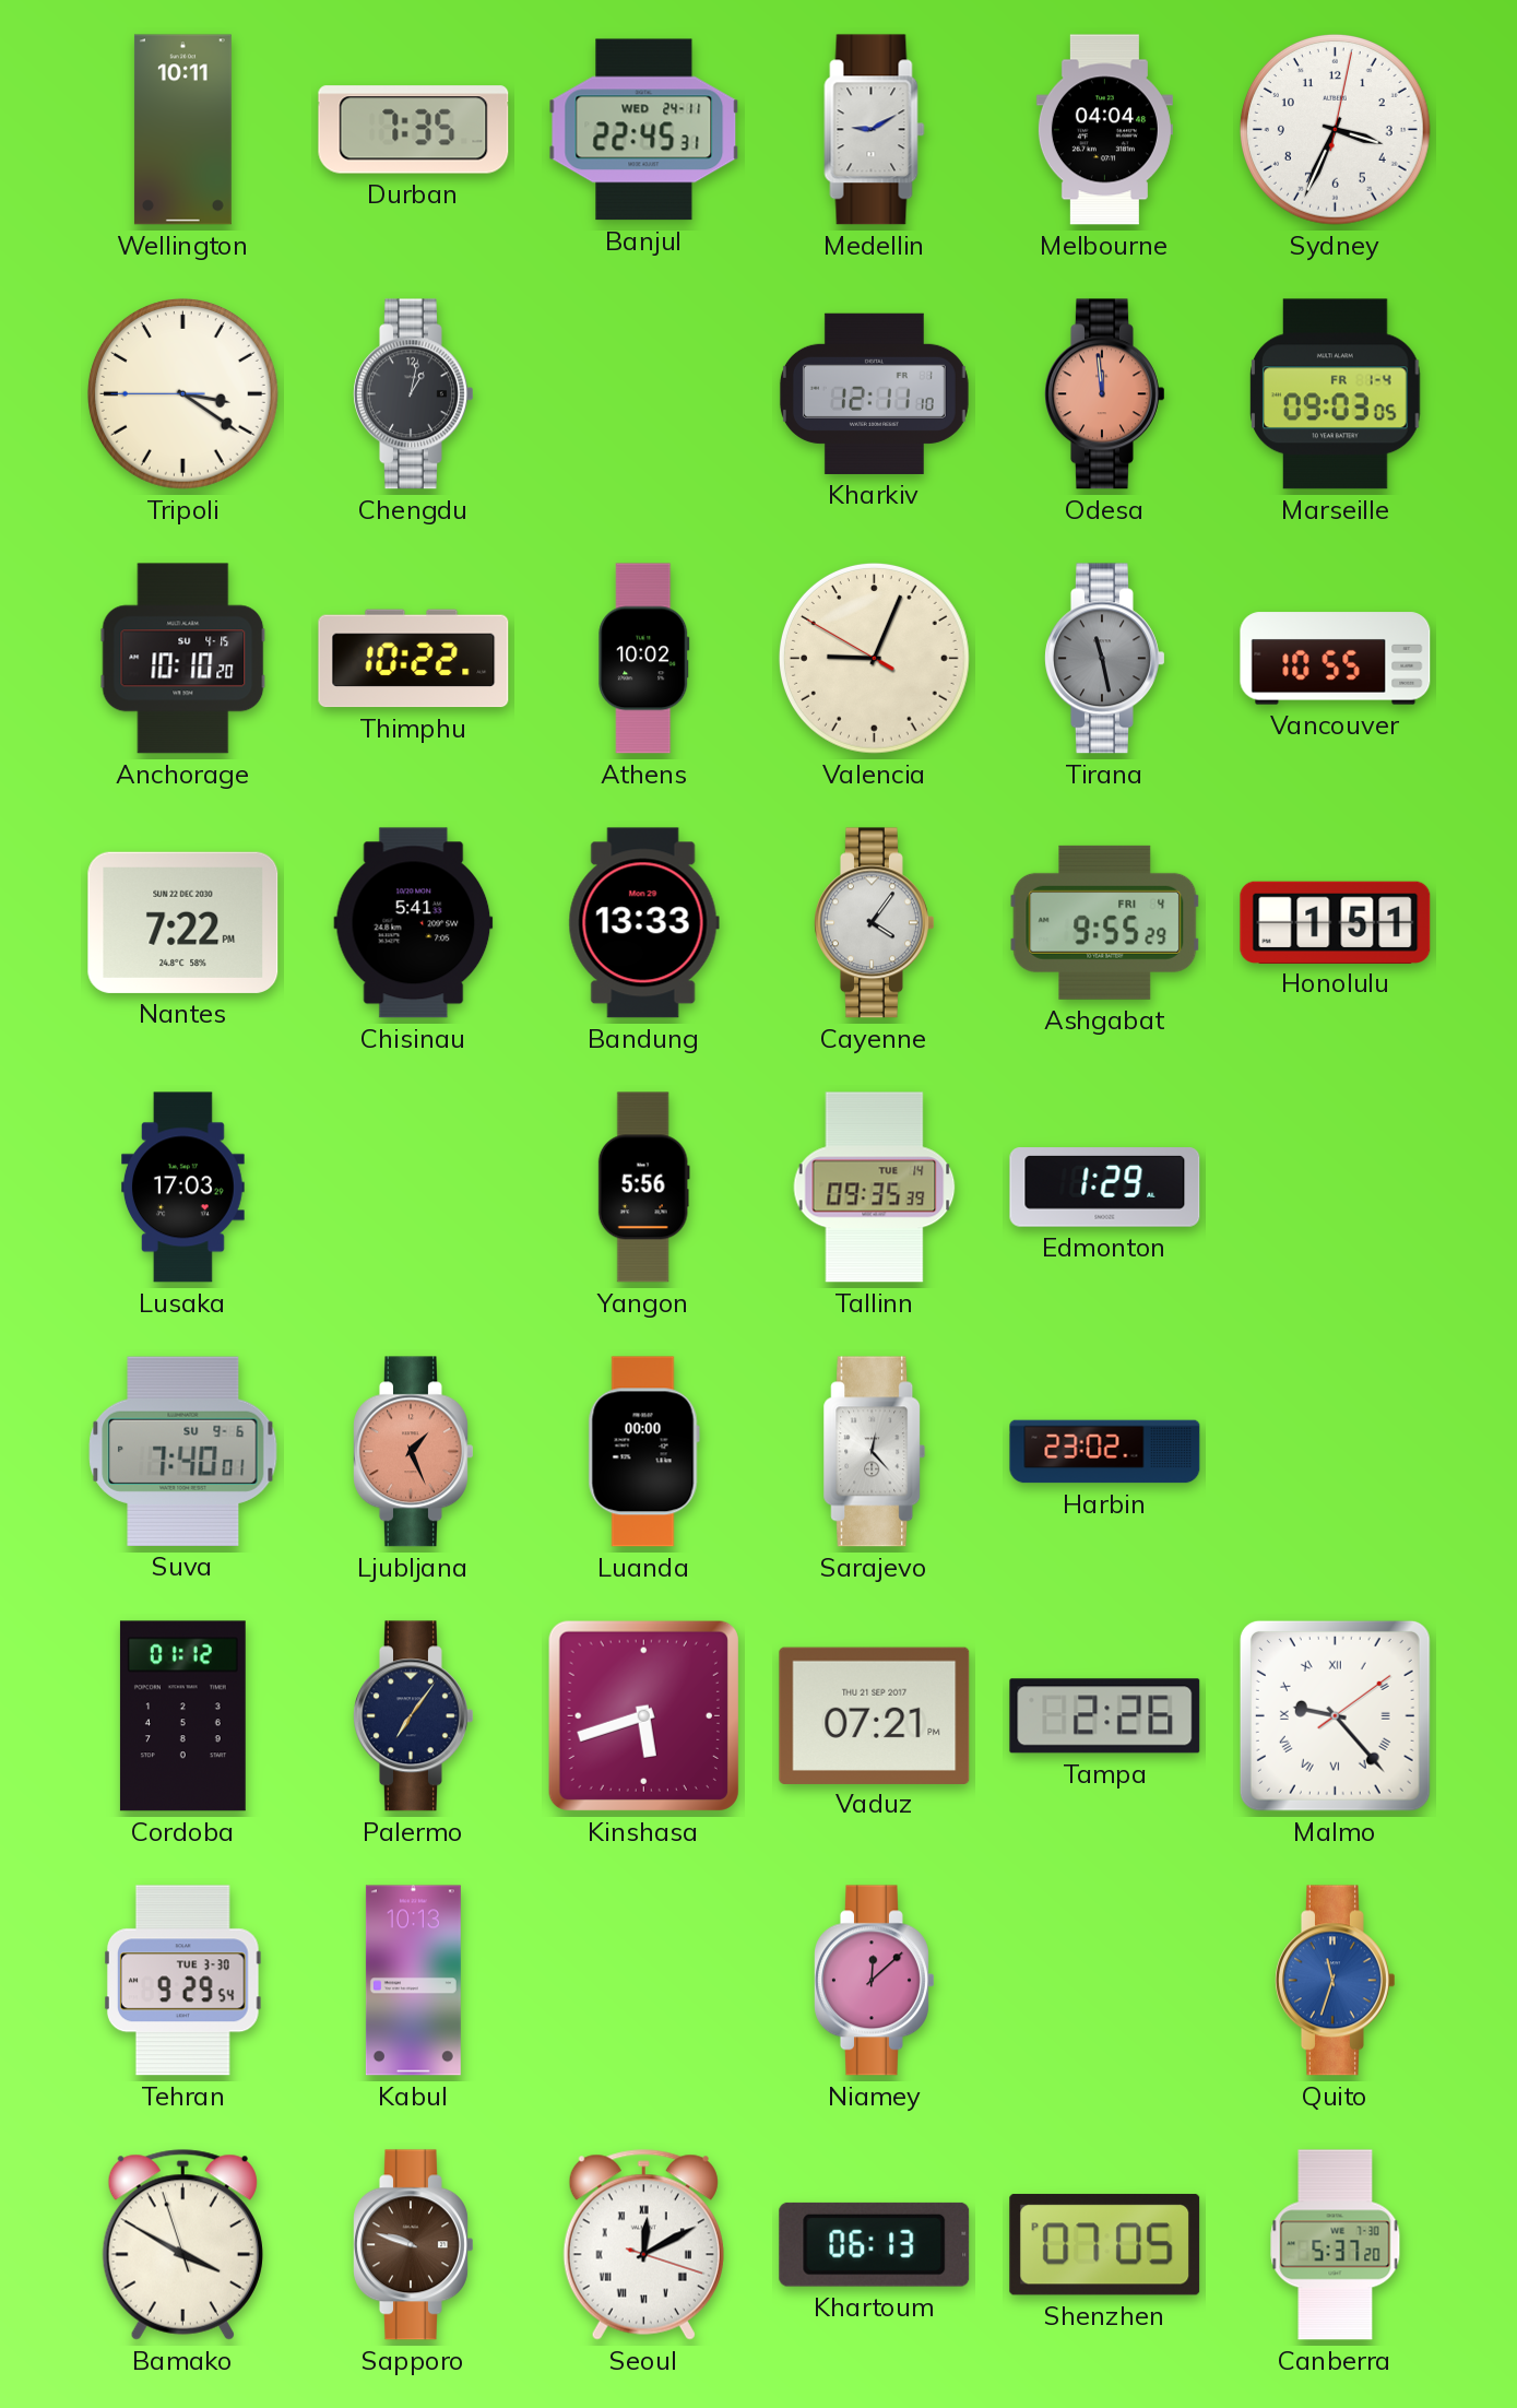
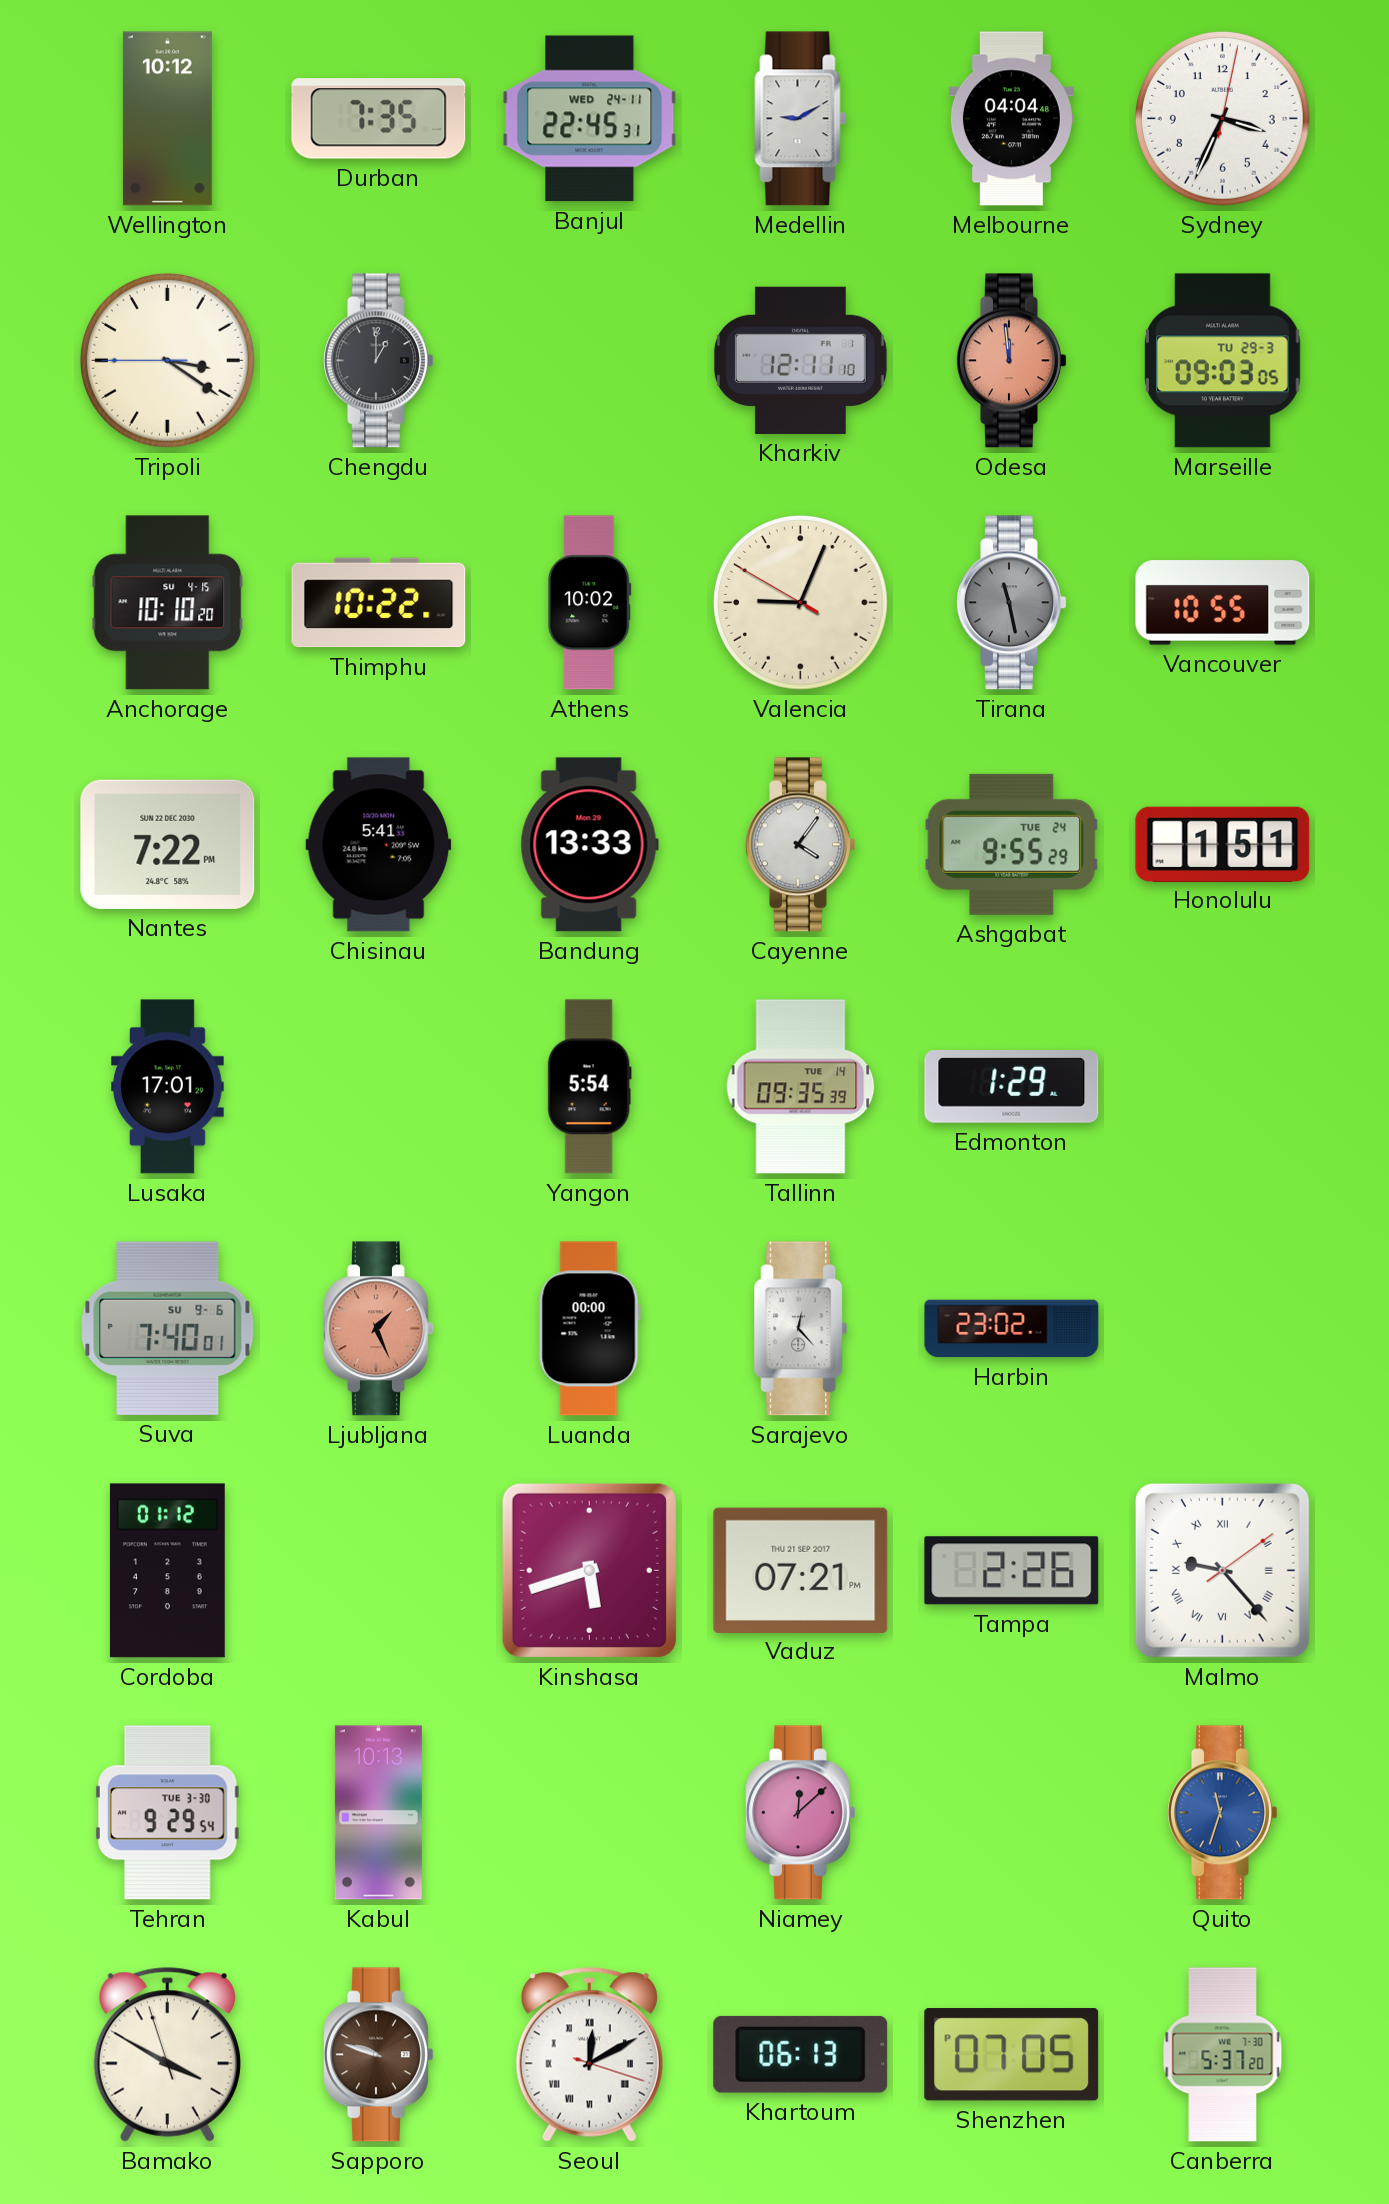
Wellington: 10:11 -> 10:12
Chengdu: 1:02 -> 1:00
Marseille date: FR 1-4 -> TU 29-3
Ashgabat date: FRI 4 -> TUE 24
Lusaka: 17:03 -> 17:01
Yangon: 5:56 -> 5:54
Palermo: 7:06 -> none
